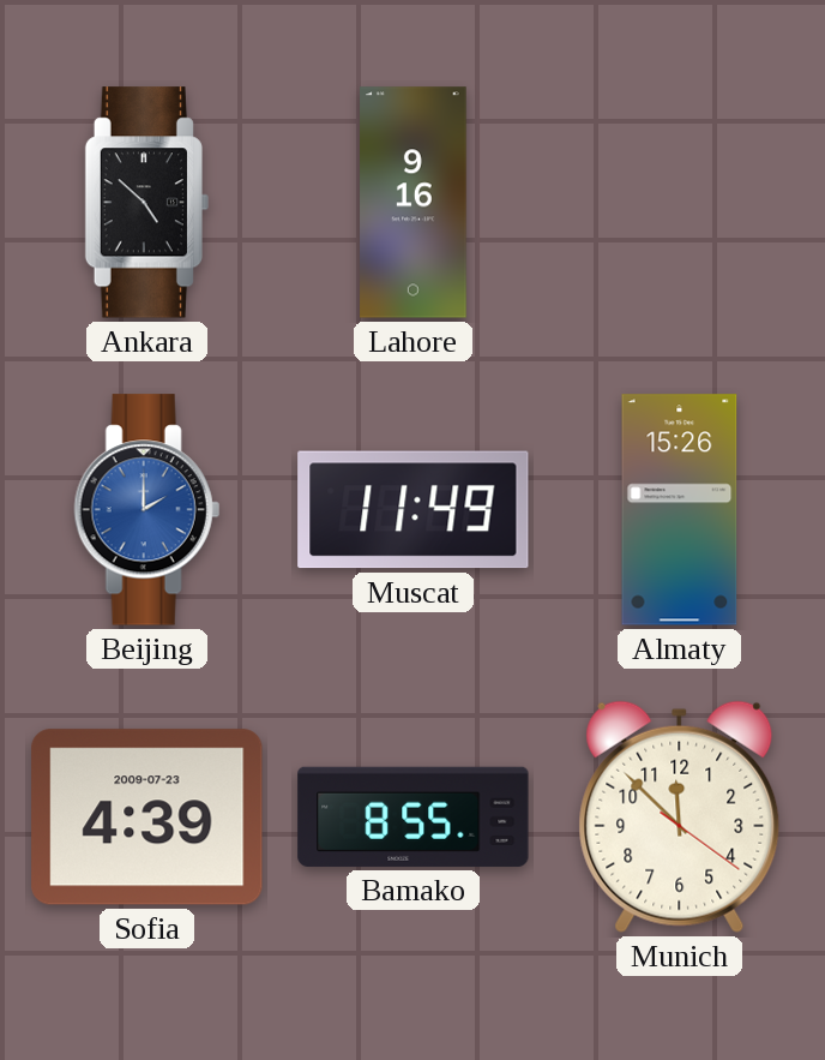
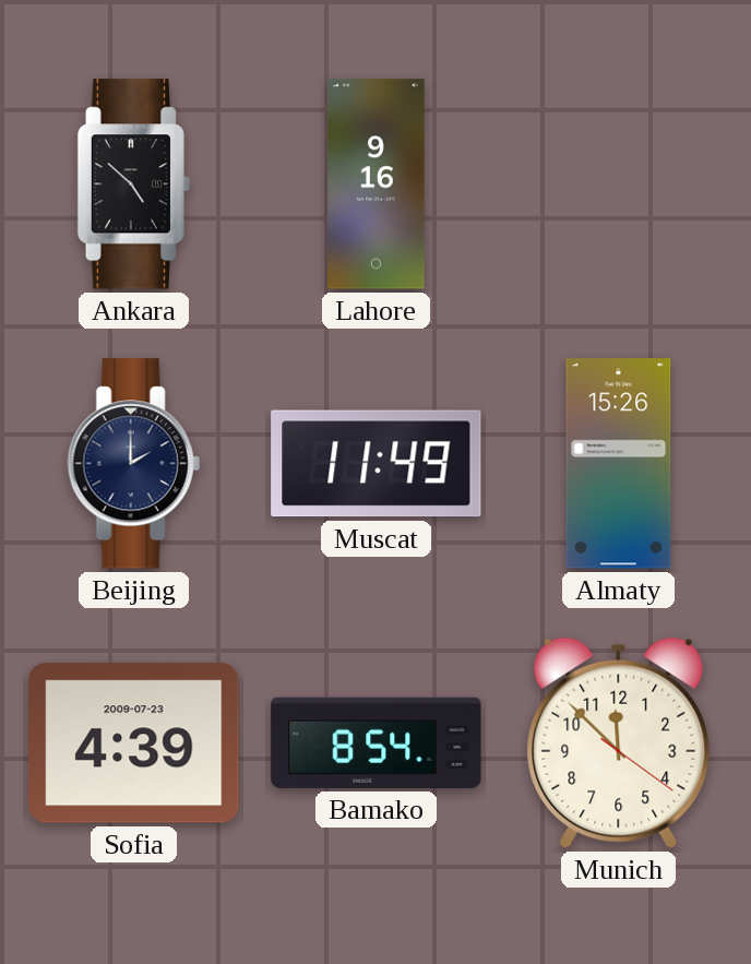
Beijing dial: blue -> navy
Bamako: 8:55 -> 8:54
